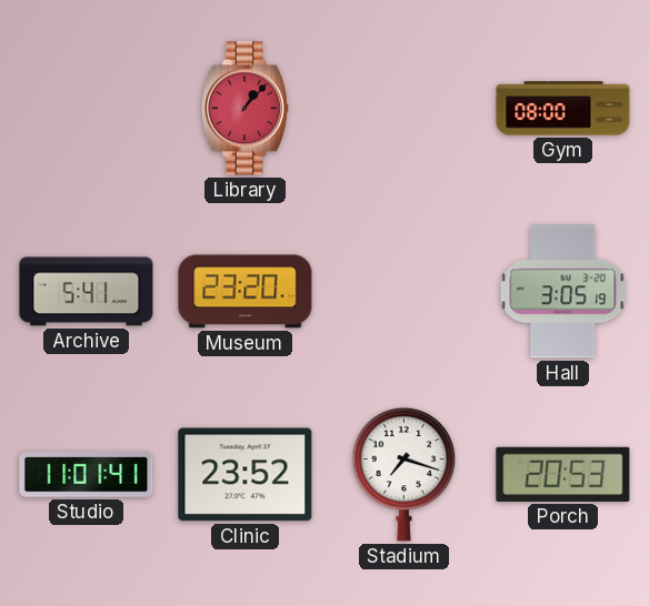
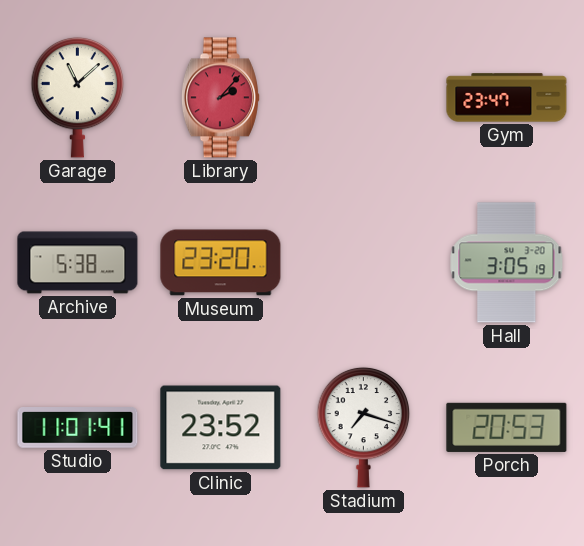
Garage: none -> 11:08
Library: 1:07 -> 2:07
Gym: 08:00 -> 23:47
Archive: 5:41 -> 5:38
